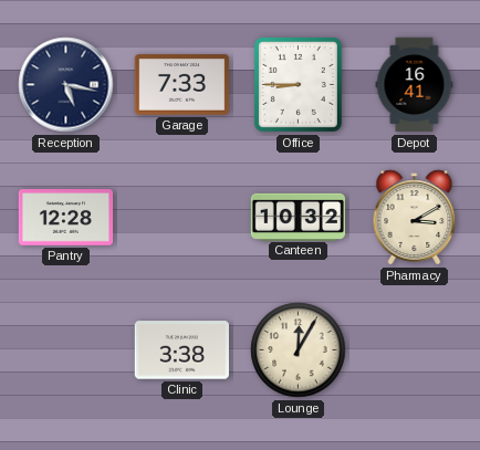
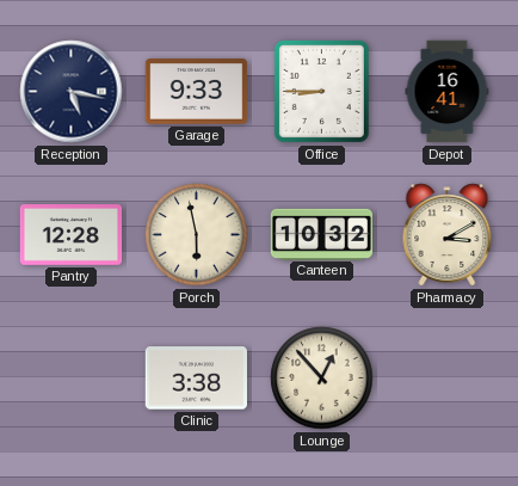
Garage: 7:33 -> 9:33
Porch: none -> 5:58
Lounge: 12:05 -> 12:53
